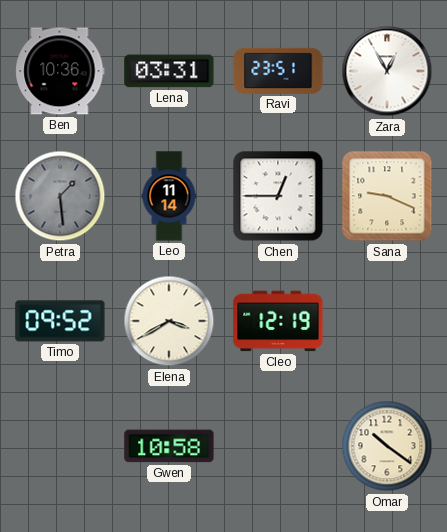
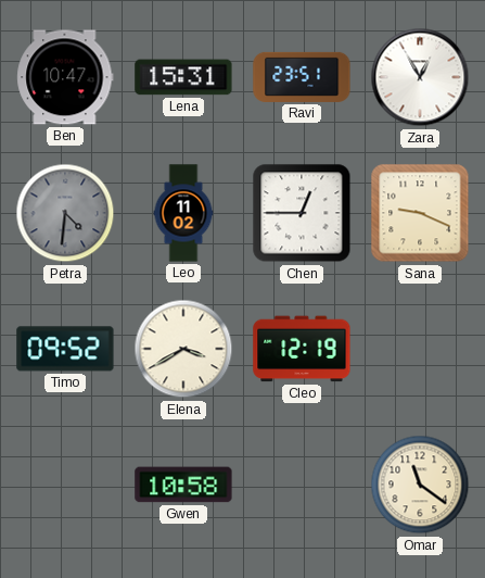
Ben: 10:36 -> 10:47
Lena: 03:31 -> 15:31
Petra: 1:29 -> 4:31
Leo: 11:14 -> 11:02
Omar: 10:21 -> 11:21
